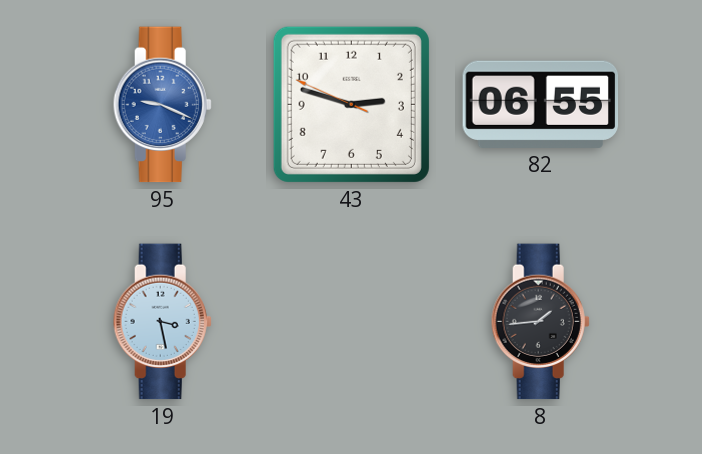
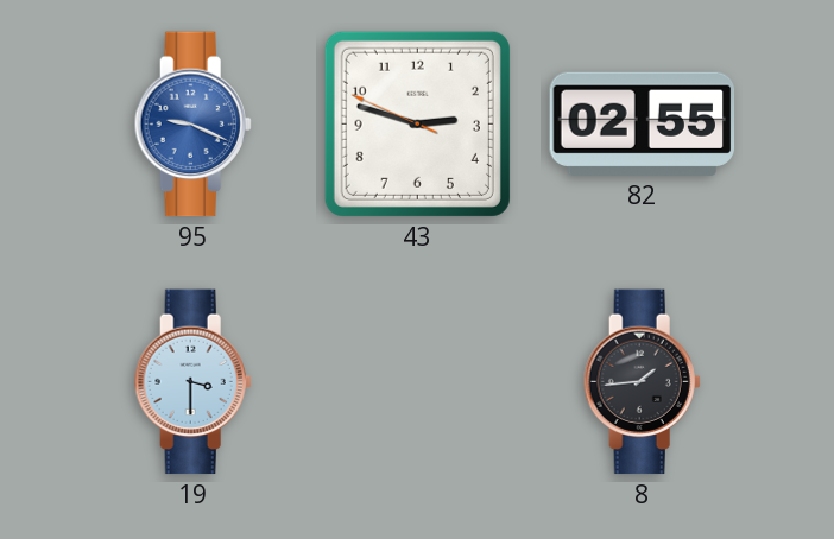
82: 06:55 -> 02:55
19: 3:28 -> 3:30
